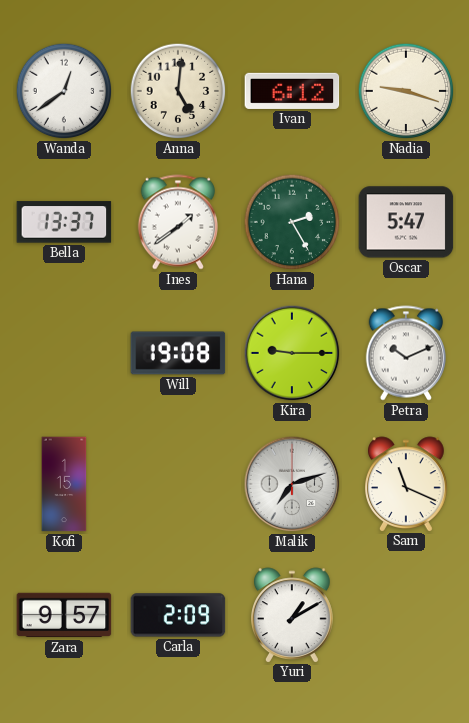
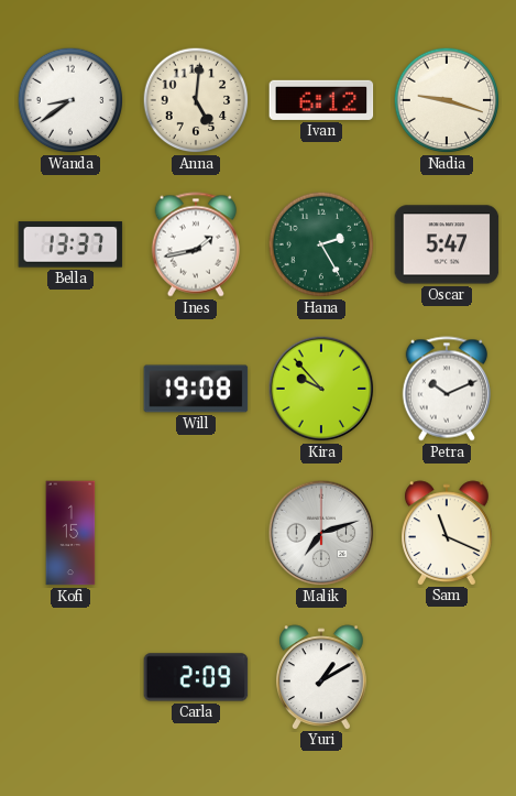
Wanda: 12:39 -> 8:39
Ines: 1:39 -> 1:43
Kira: 9:15 -> 9:53
Zara: 9:57 -> none
